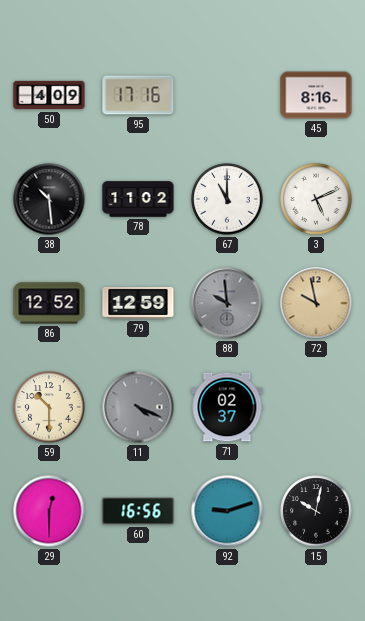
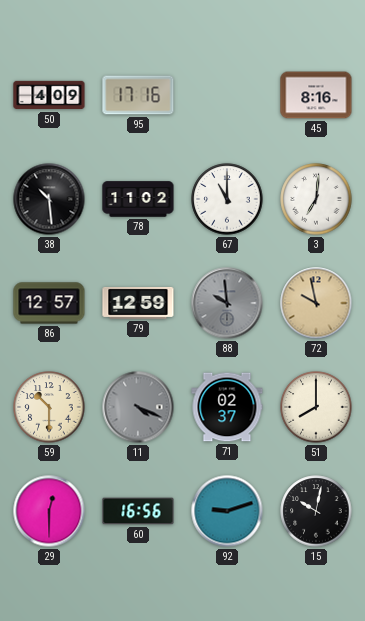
3: 5:11 -> 7:01
86: 12:52 -> 12:57
51: none -> 8:00
